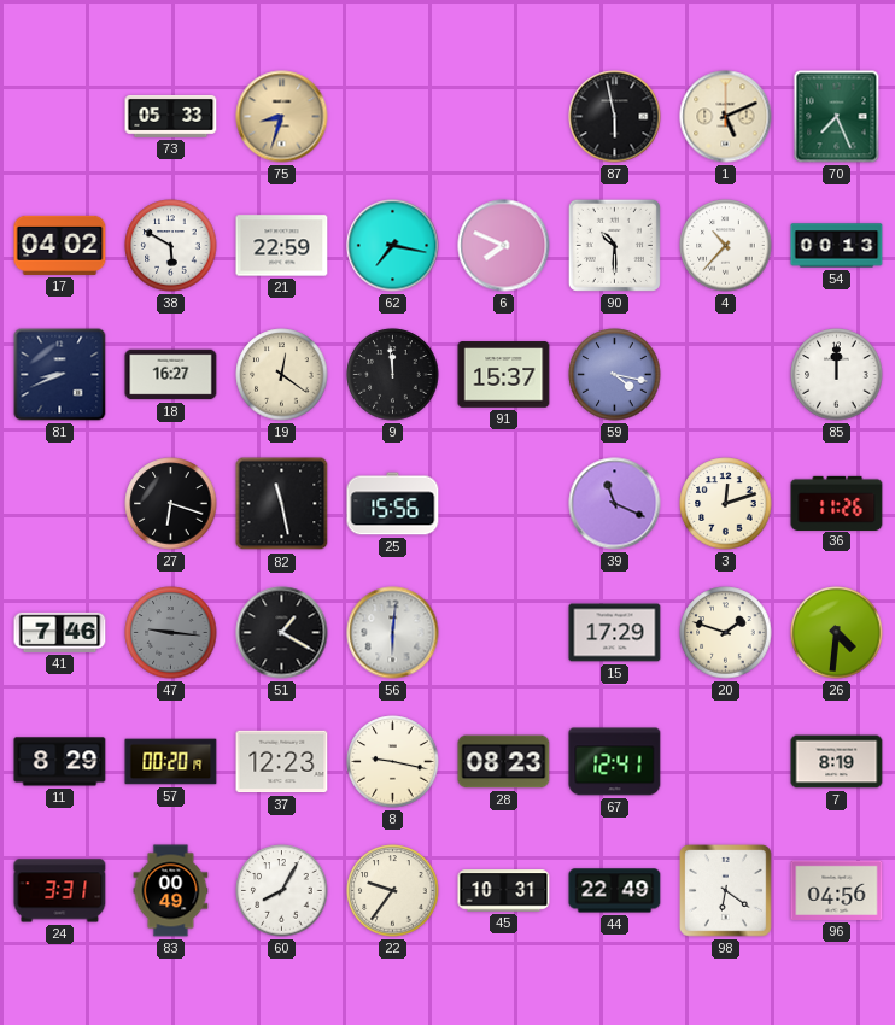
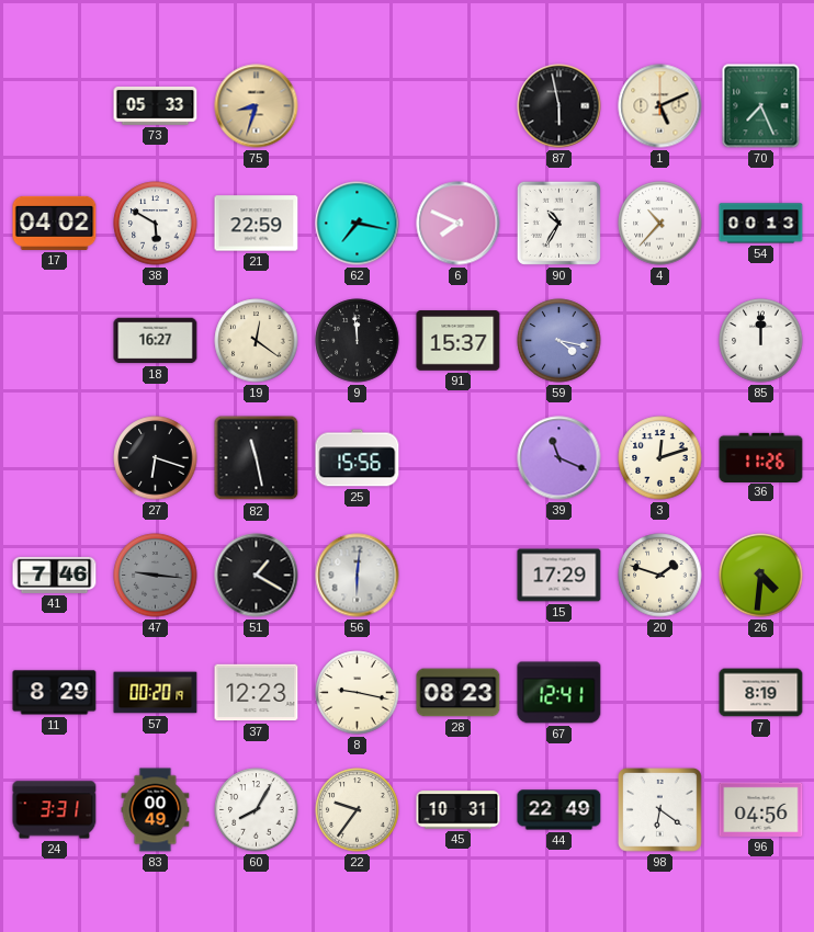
90: 10:30 -> 10:35
81: 8:41 -> none
